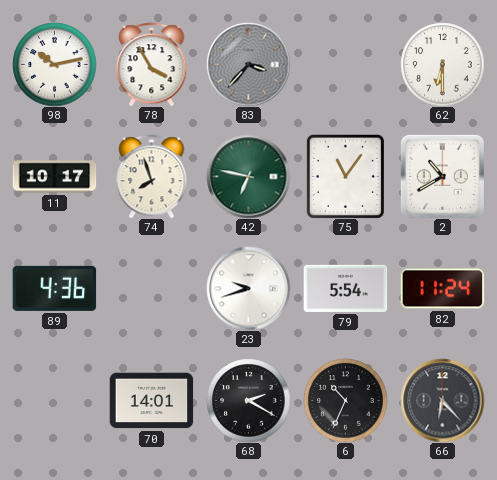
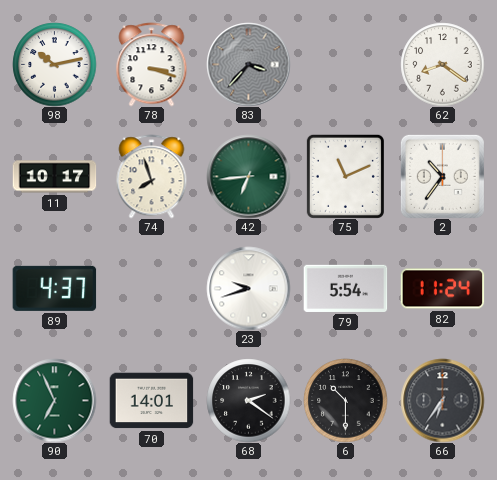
78: 3:55 -> 3:18
62: 6:30 -> 8:21
42: 6:47 -> 6:44
75: 11:06 -> 11:11
2: 10:40 -> 10:36
89: 4:36 -> 4:37
90: none -> 6:56
68: 2:20 -> 2:21
6: 10:34 -> 10:30
66: 6:23 -> 6:36
